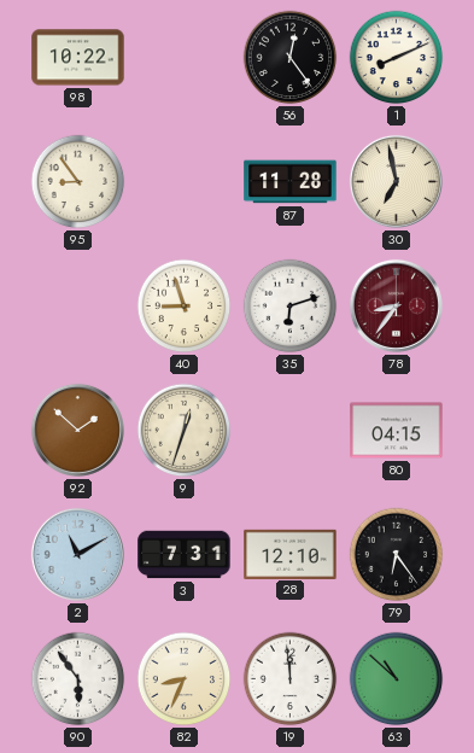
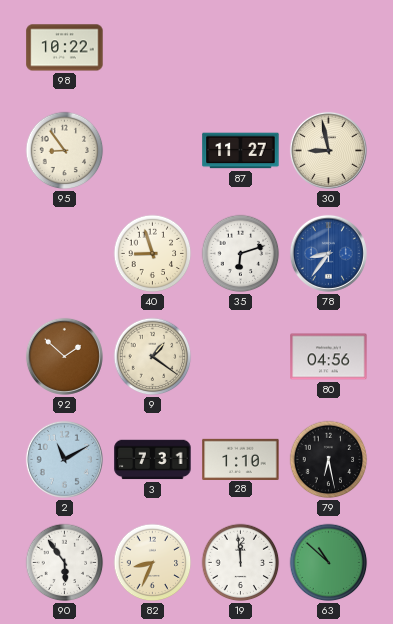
56: 12:24 -> none
1: 8:11 -> none
87: 11:28 -> 11:27
30: 6:58 -> 8:58
78 dial: burgundy -> blue
9: 12:33 -> 1:21
80: 04:15 -> 04:56
28: 12:10 -> 1:10
79: 6:24 -> 6:28
